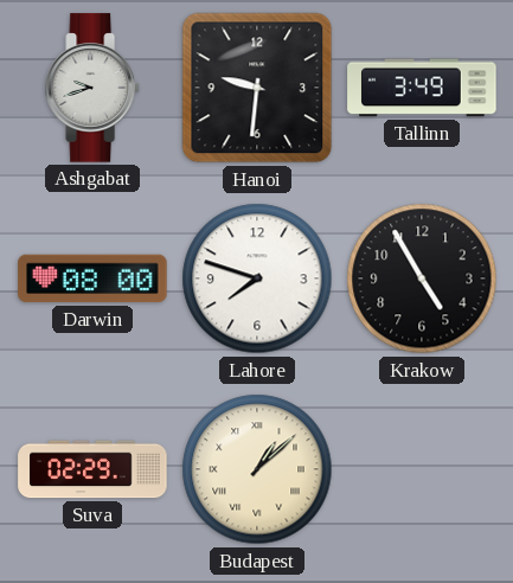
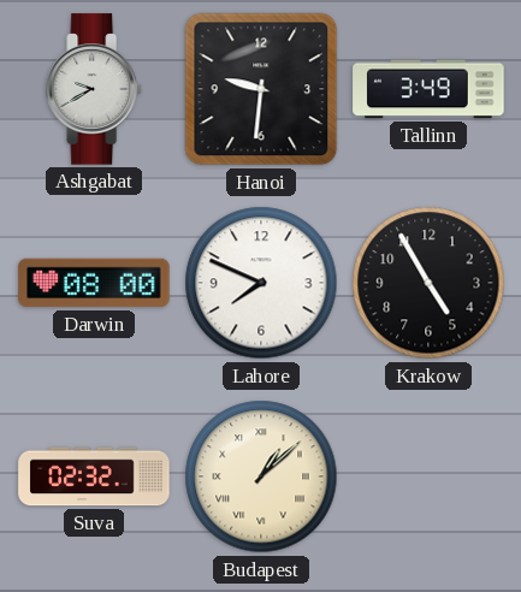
Ashgabat: 9:42 -> 9:40
Lahore: 7:48 -> 7:49
Suva: 02:29 -> 02:32
